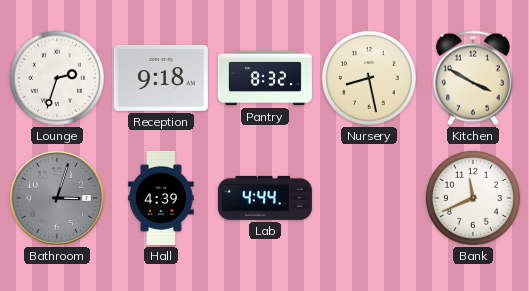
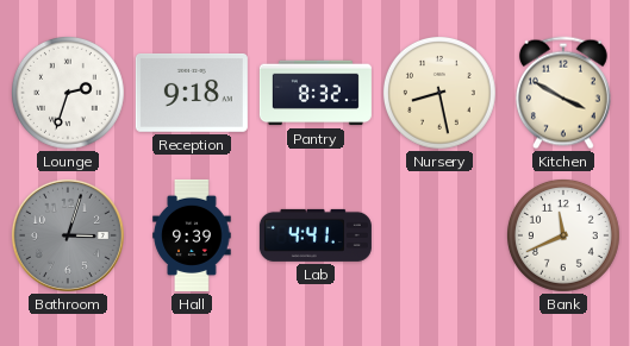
Hall: 4:39 -> 9:39
Lab: 4:44 -> 4:41
